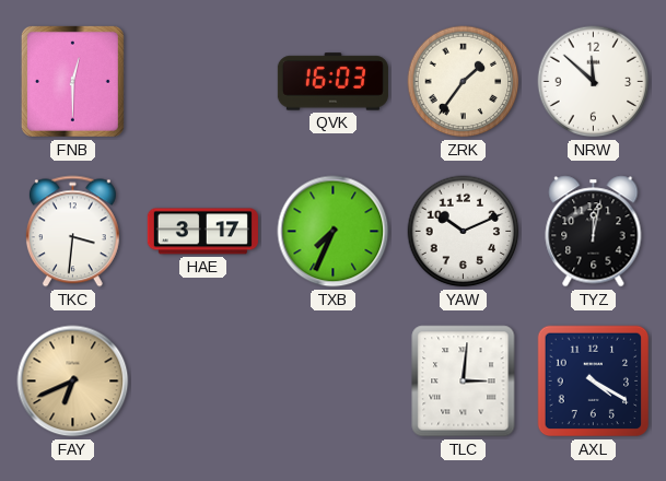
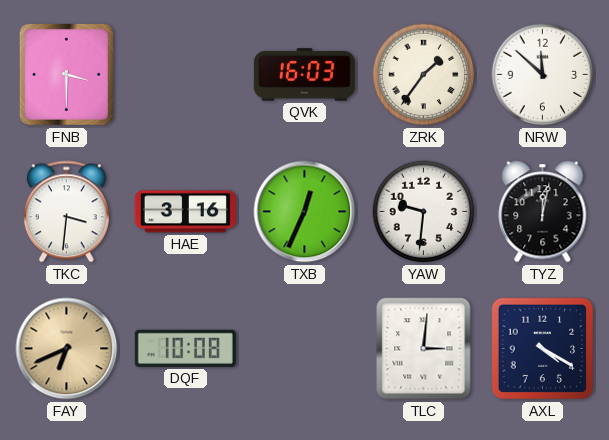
FNB: 12:30 -> 3:30
HAE: 3:17 -> 3:16
TXB: 7:34 -> 12:34
YAW: 10:11 -> 9:31
DQF: none -> 10:08
